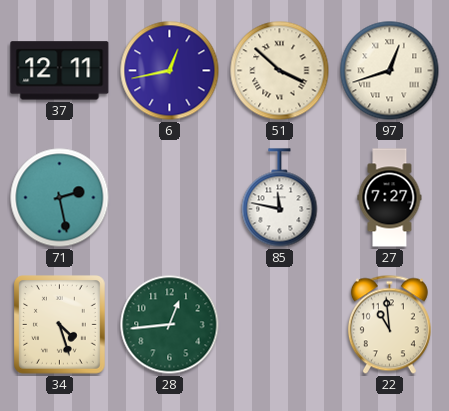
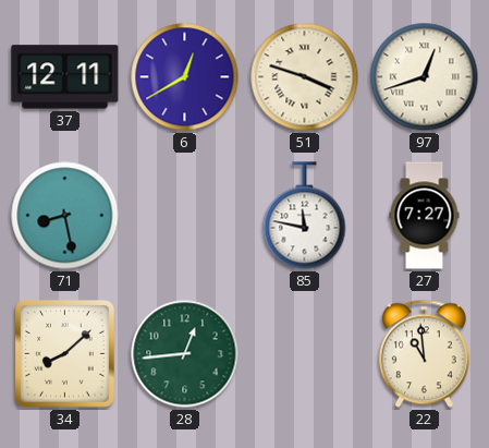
6: 12:43 -> 12:40
51: 3:52 -> 3:48
71: 2:28 -> 8:28
34: 4:27 -> 8:08
